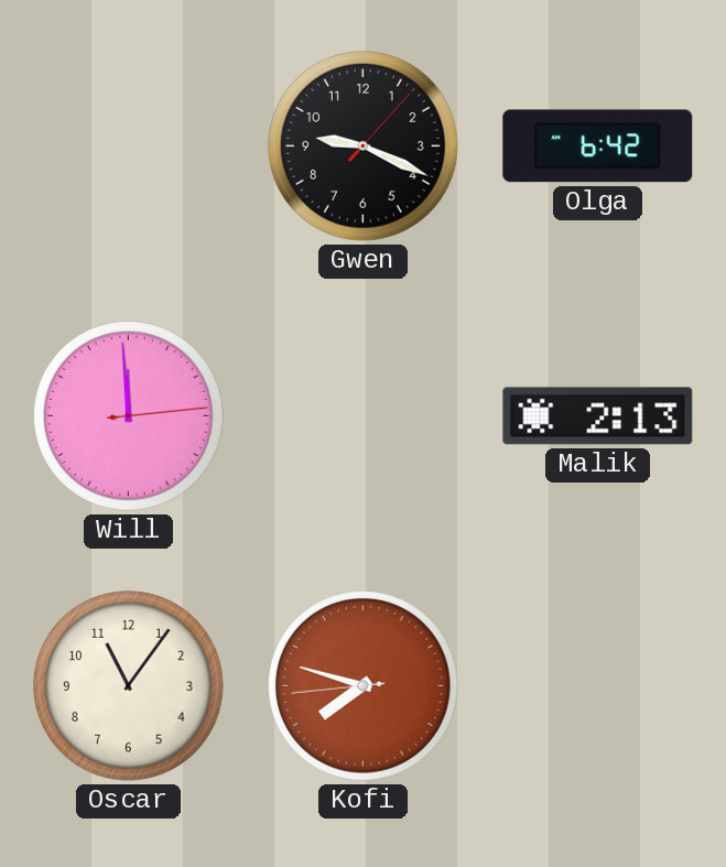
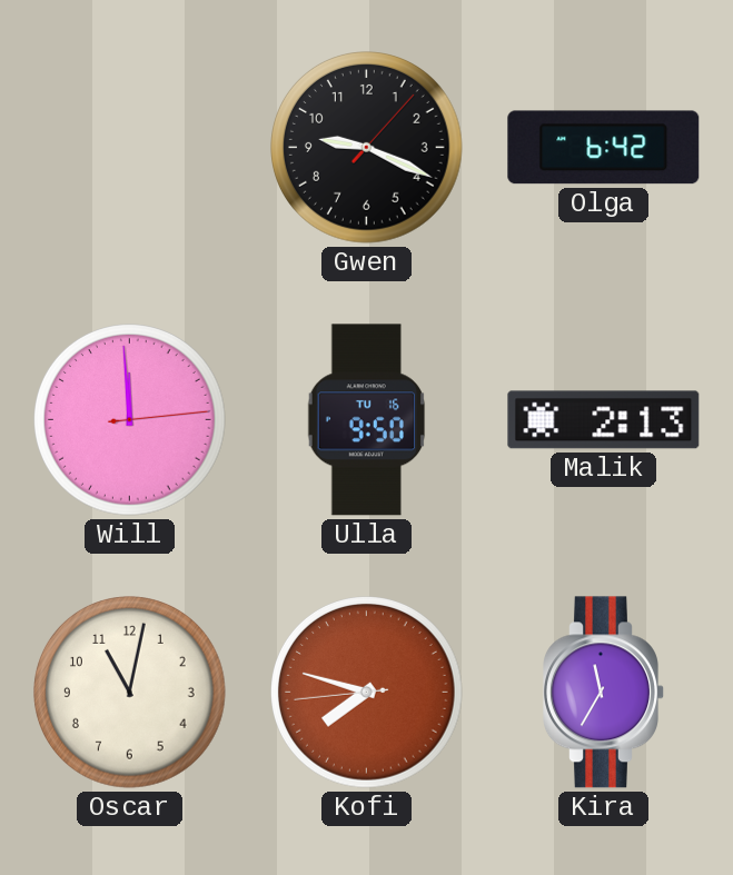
Ulla: none -> 9:50
Oscar: 11:06 -> 11:02
Kira: none -> 11:35
